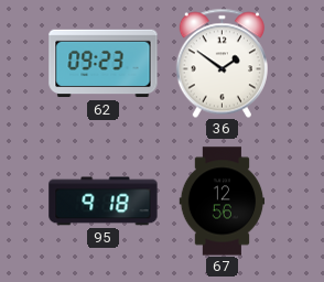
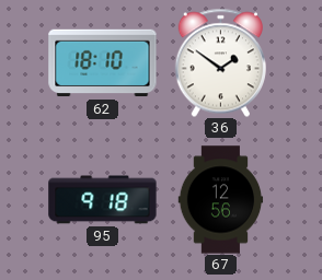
62: 09:23 -> 18:10
